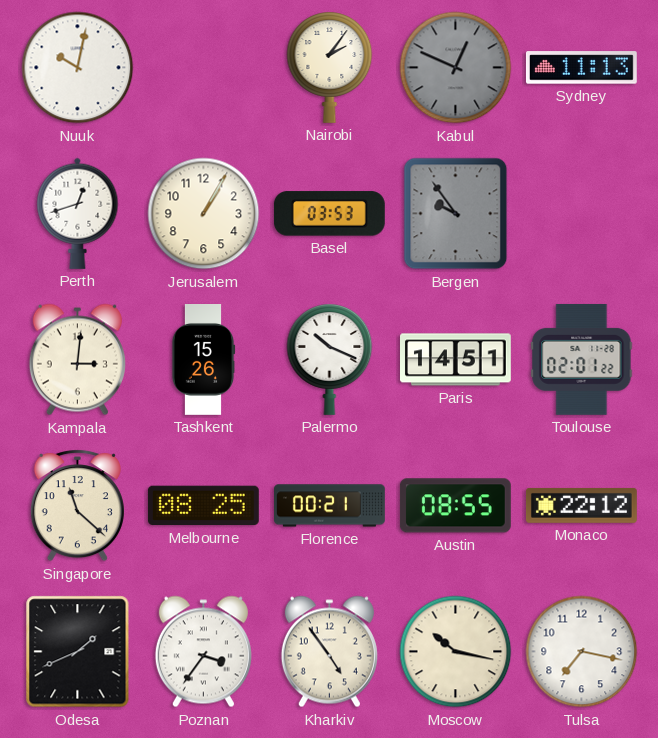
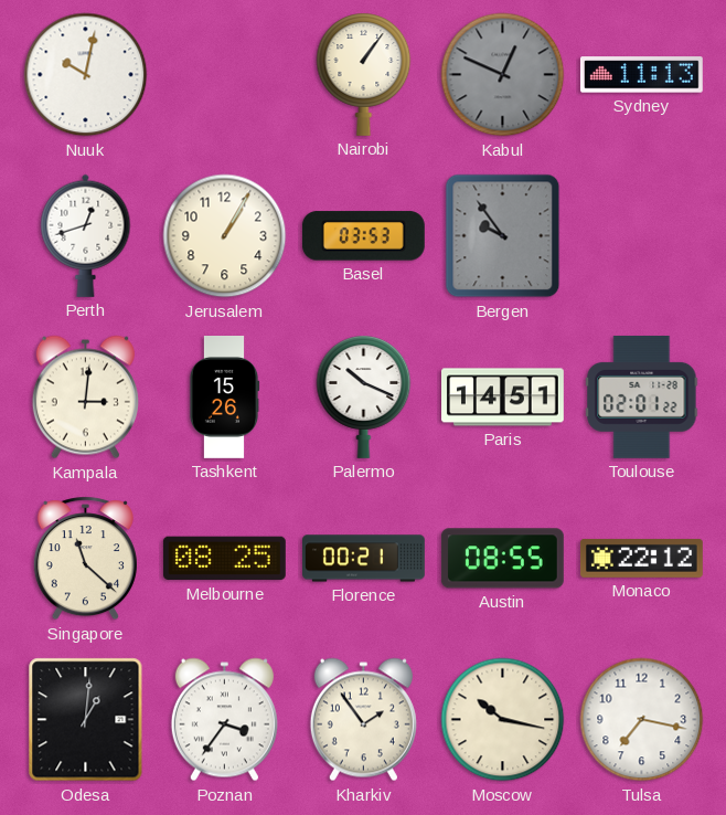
Nairobi: 2:06 -> 1:06
Odesa: 1:41 -> 1:01
Kharkiv: 4:54 -> 1:54
